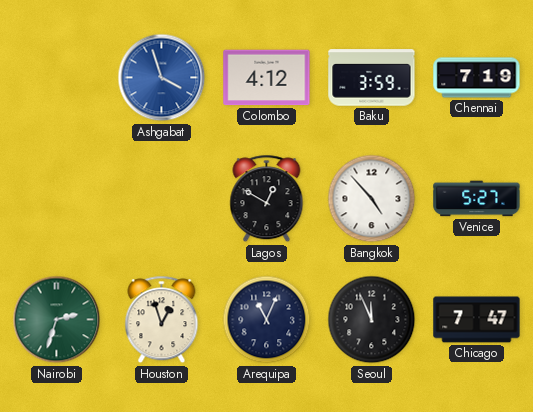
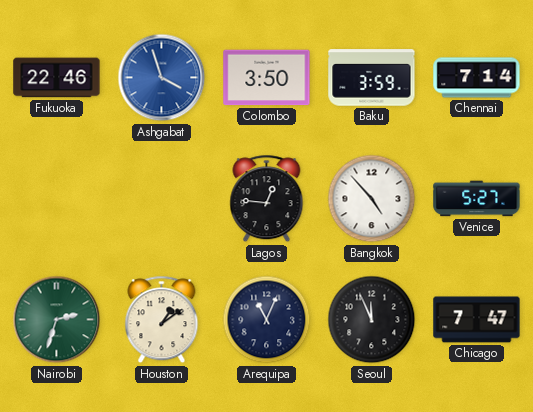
Fukuoka: none -> 22:46
Colombo: 4:12 -> 3:50
Chennai: 7:19 -> 7:14
Lagos: 12:50 -> 12:46
Houston: 12:57 -> 1:09
